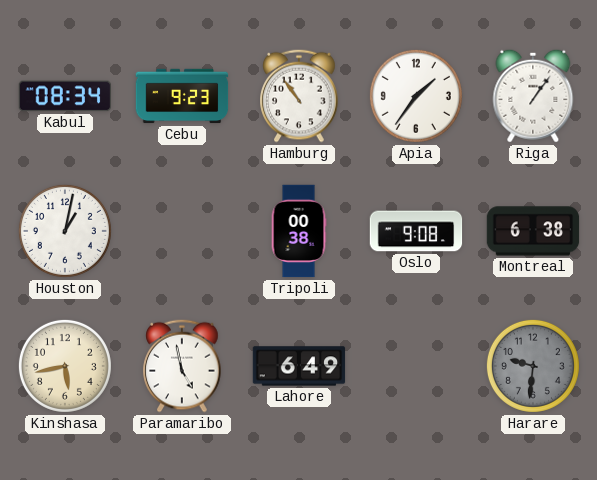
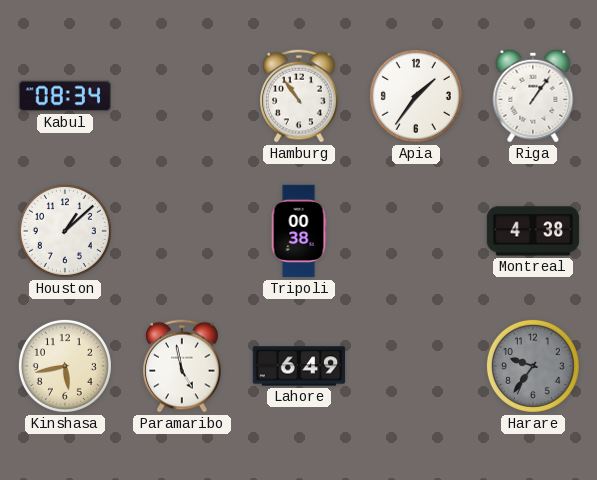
Cebu: 9:23 -> none
Houston: 1:02 -> 1:08
Oslo: 9:08 -> none
Montreal: 6:38 -> 4:38
Harare: 9:31 -> 9:36
